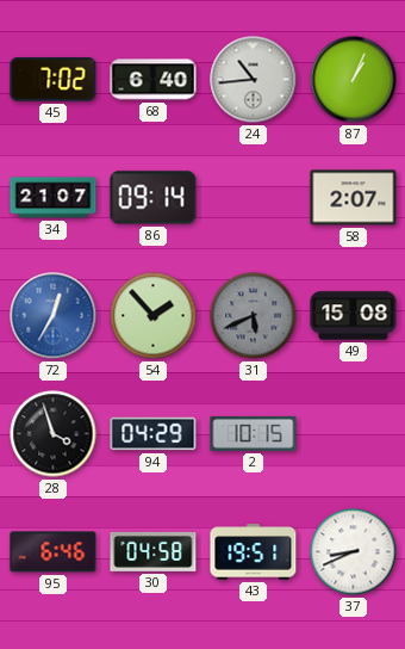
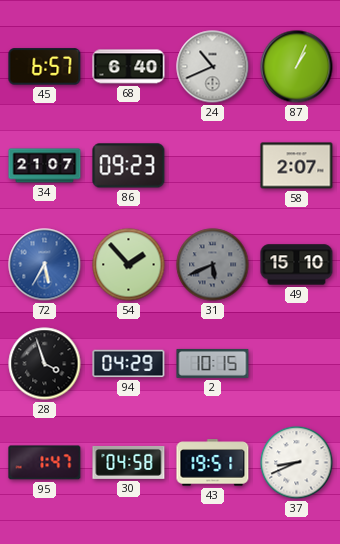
45: 7:02 -> 6:57
24: 10:44 -> 10:41
86: 09:14 -> 09:23
72: 12:35 -> 5:35
49: 15:08 -> 15:10
95: 6:46 -> 1:47
